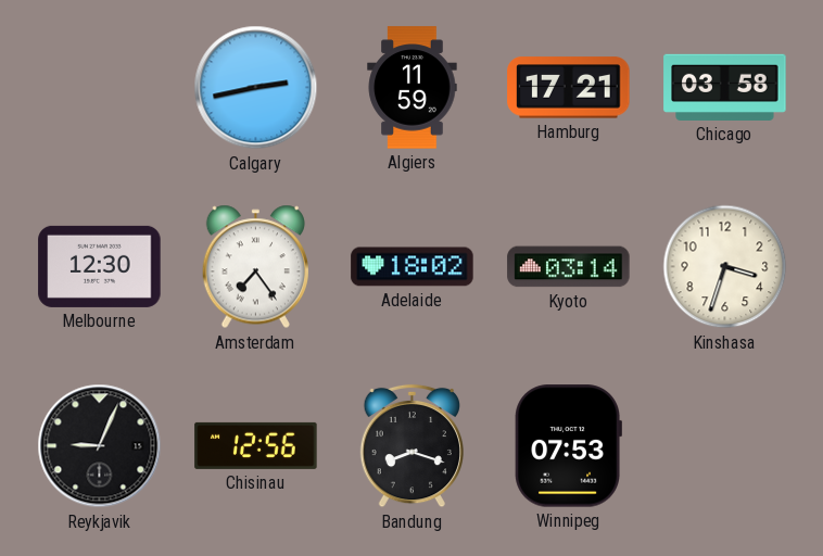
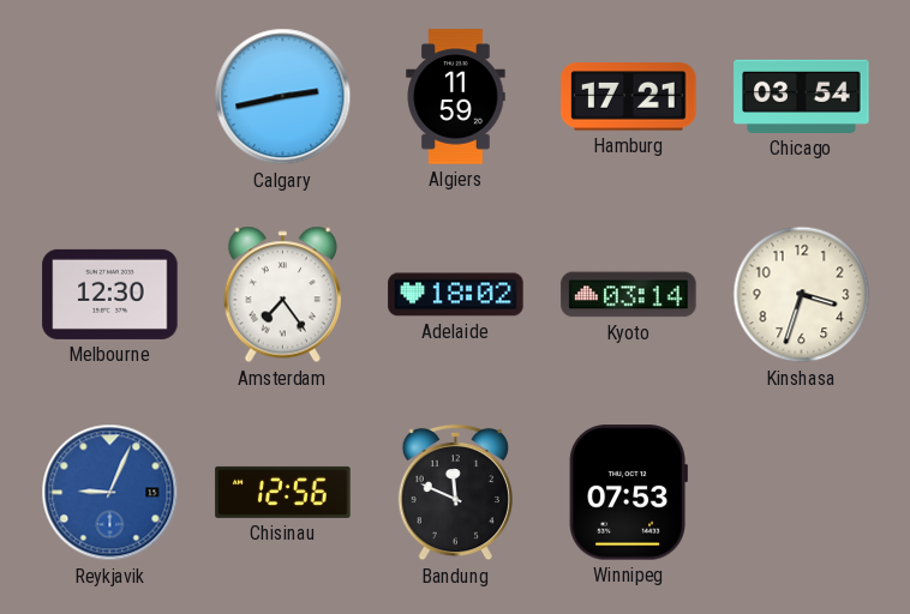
Chicago: 03:58 -> 03:54
Reykjavik dial: black -> blue
Bandung: 8:18 -> 11:49
